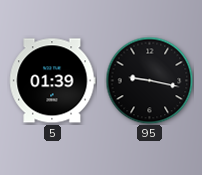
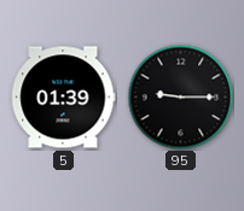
95: 9:17 -> 9:15
